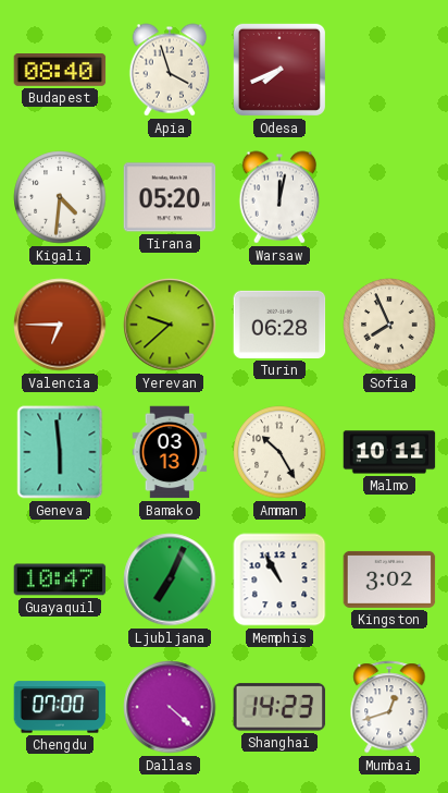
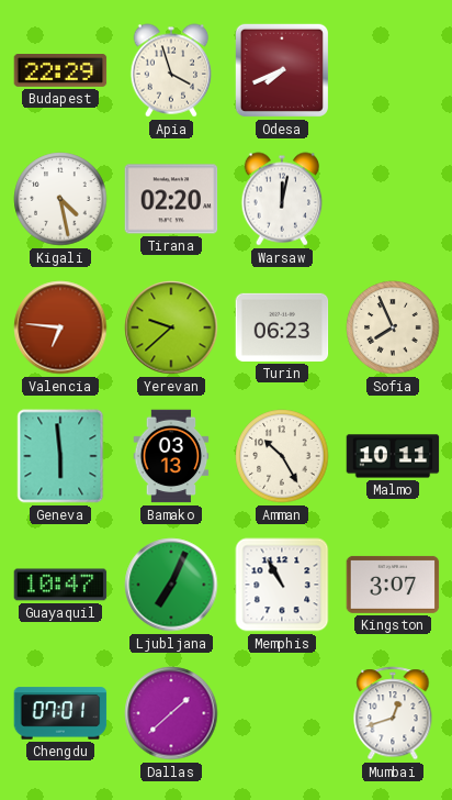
Budapest: 08:40 -> 22:29
Kigali: 4:31 -> 4:28
Tirana: 05:20 -> 02:20
Valencia: 6:45 -> 6:46
Turin: 06:28 -> 06:23
Kingston: 3:02 -> 3:07
Chengdu: 07:00 -> 07:01
Dallas: 4:22 -> 1:38
Shanghai: 14:23 -> none
